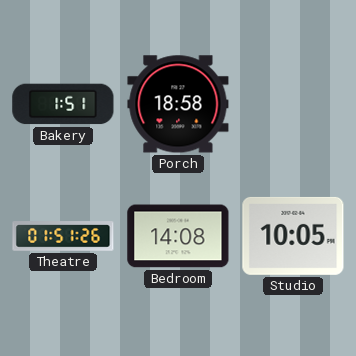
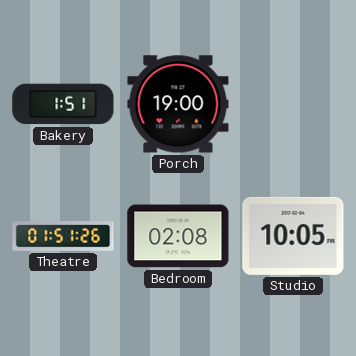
Porch: 18:58 -> 19:00
Bedroom: 14:08 -> 02:08
